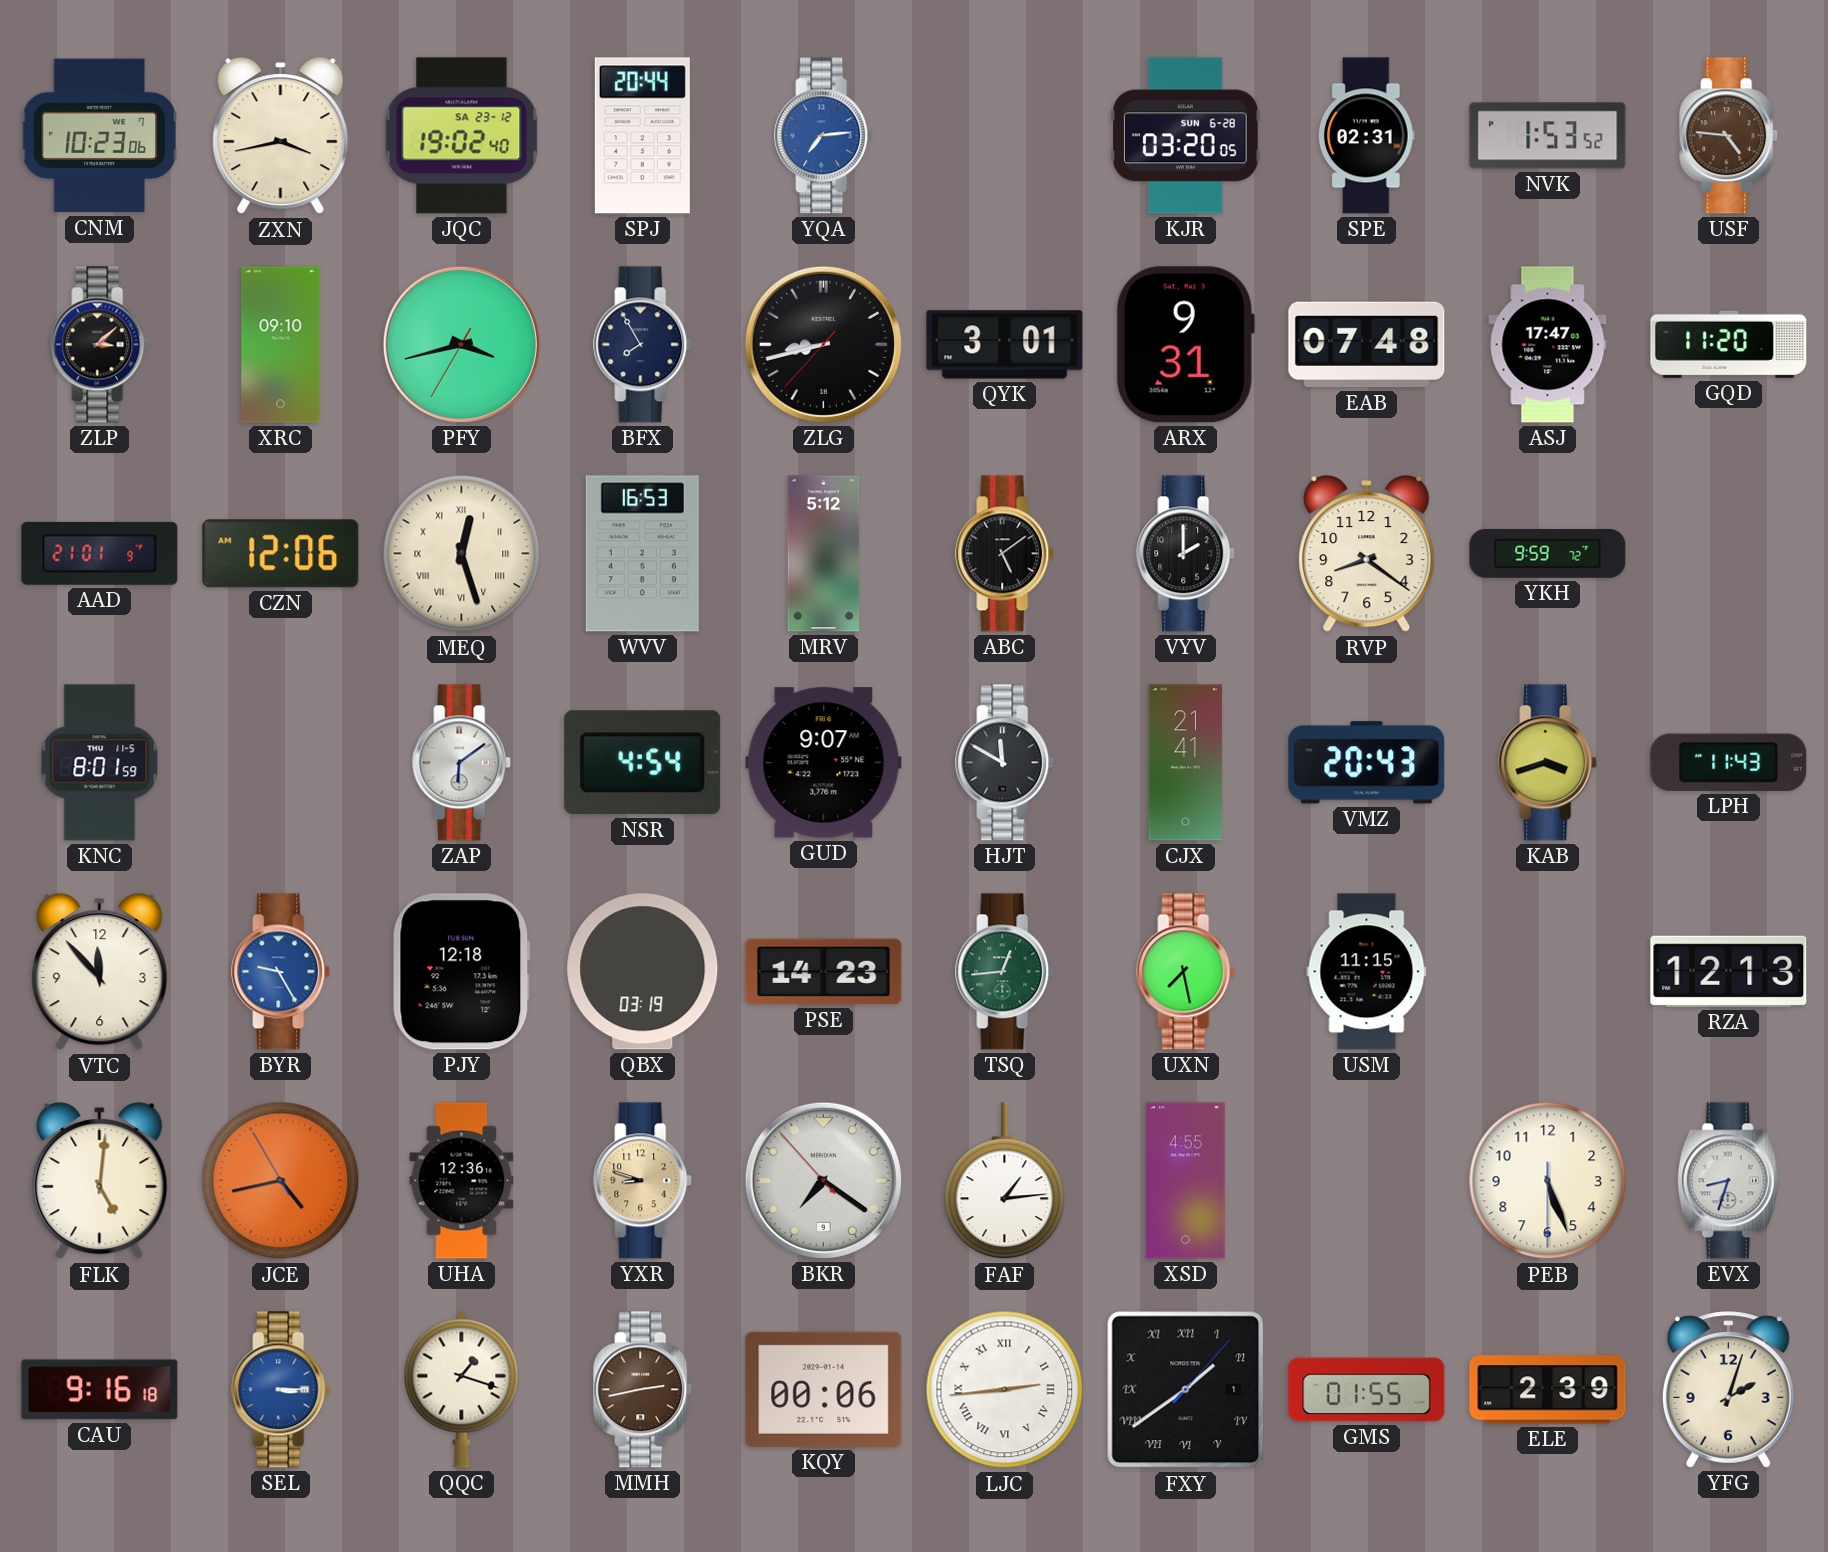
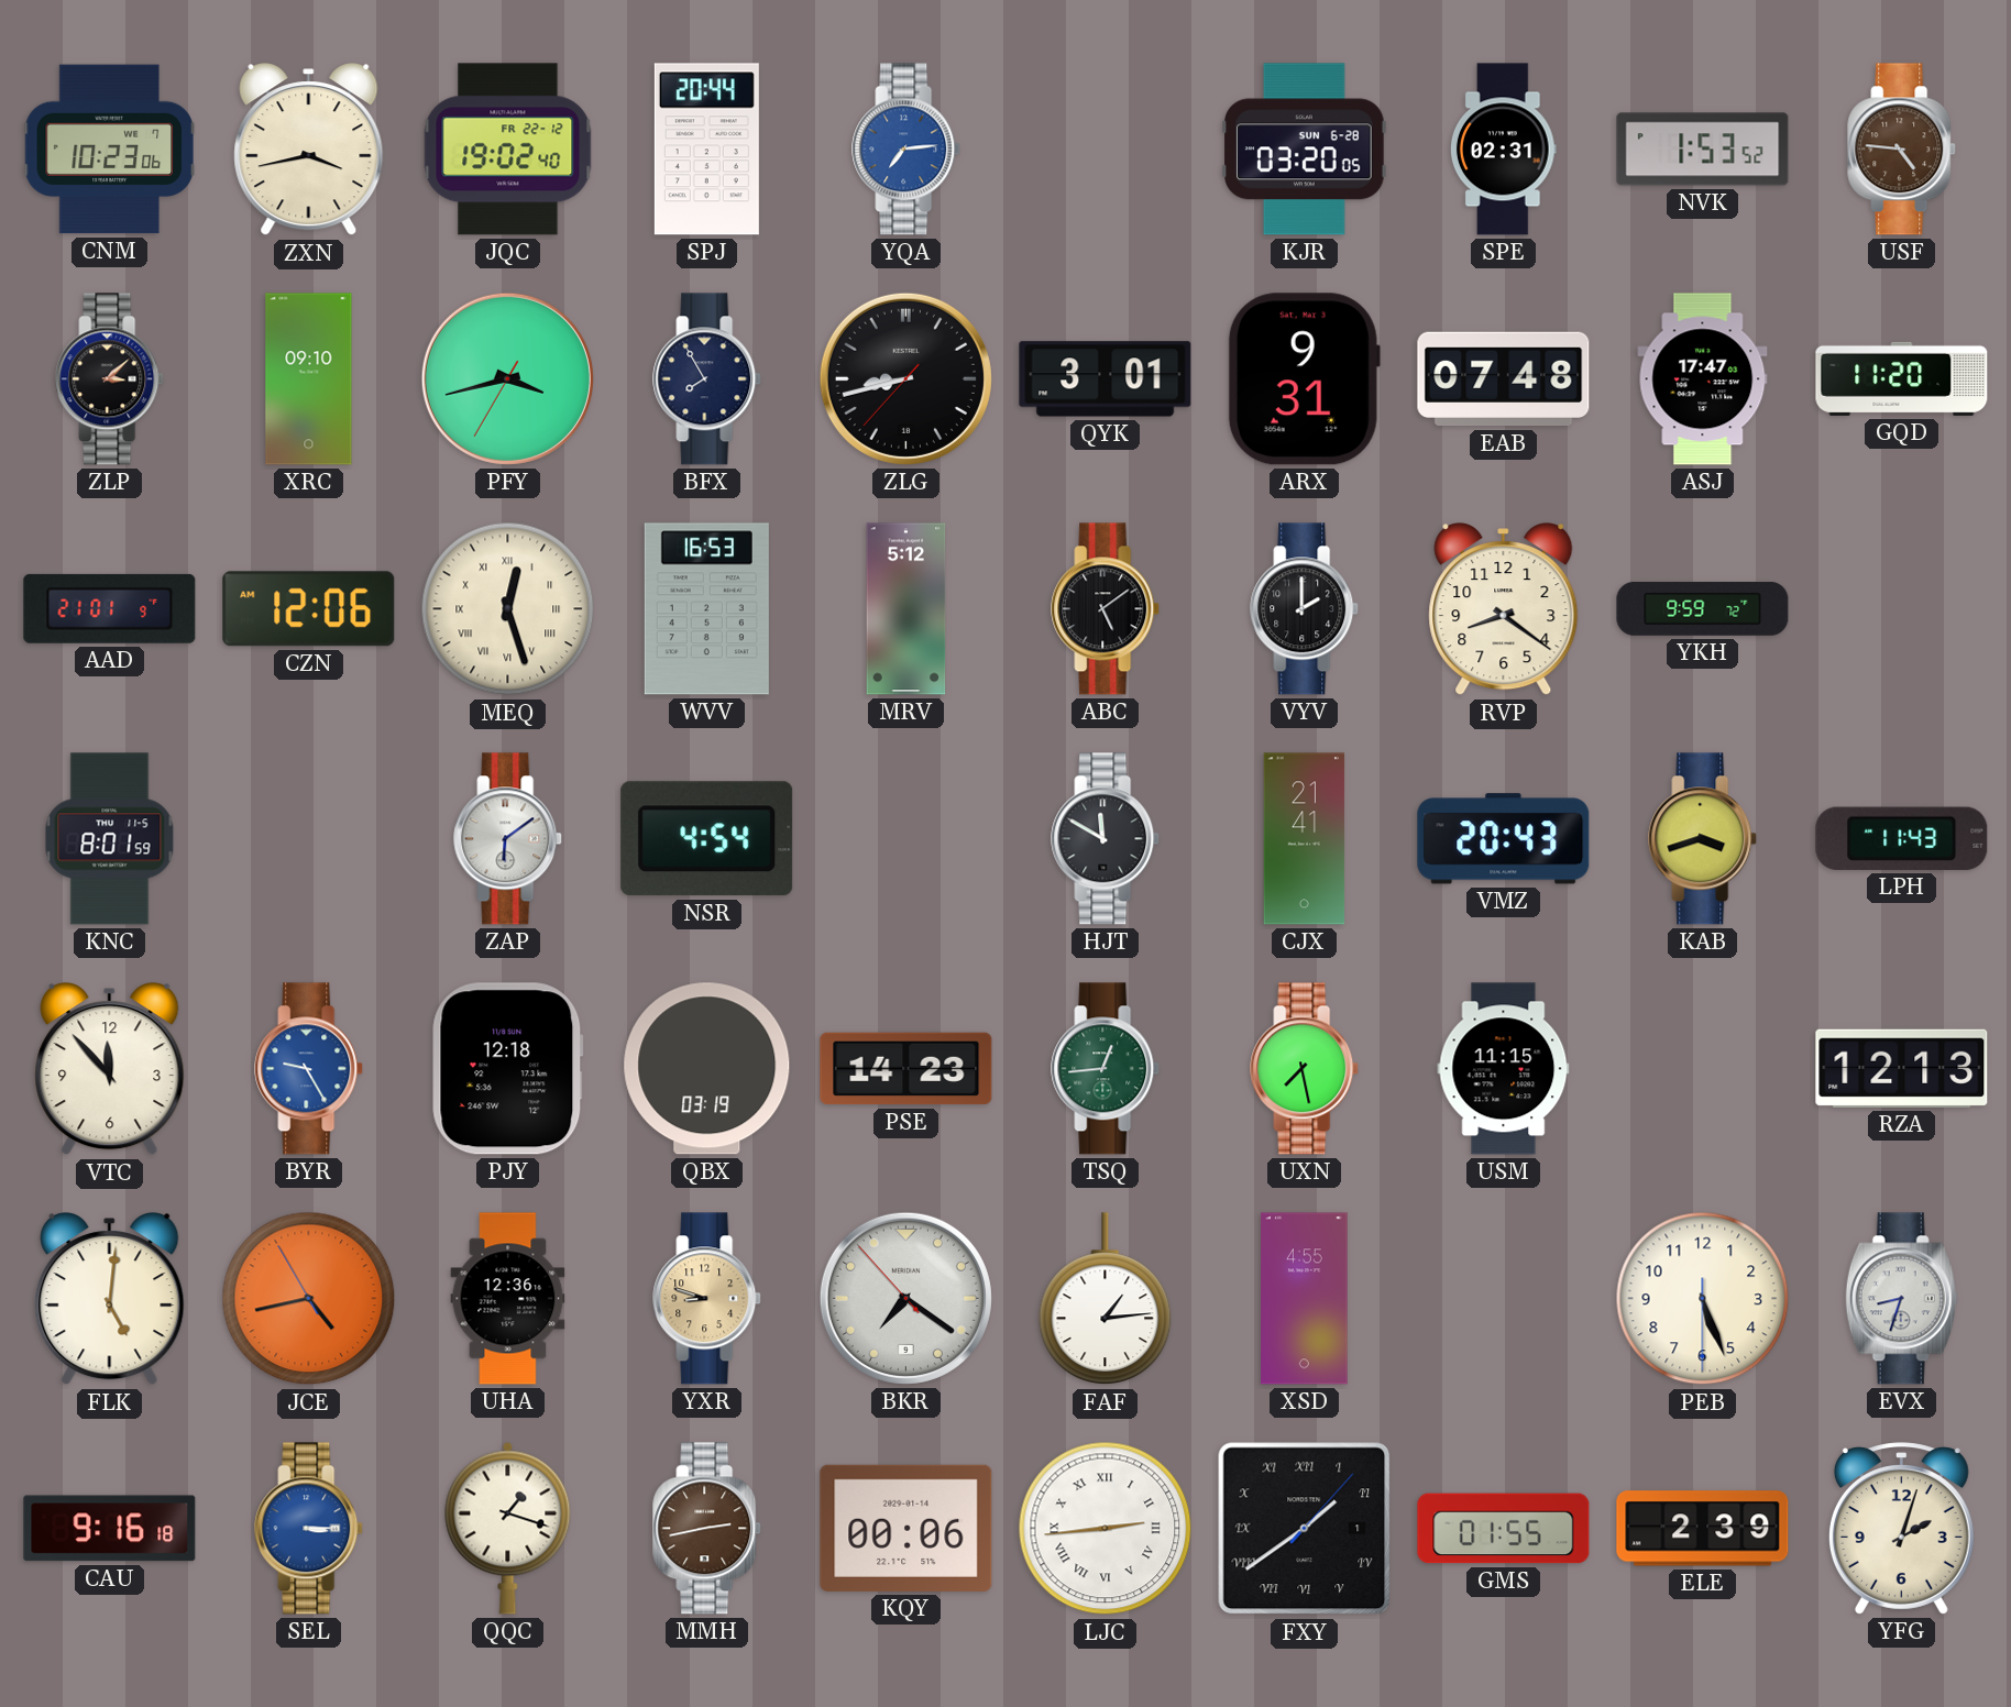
JQC date: SA 23-12 -> FR 22-12
GUD: 9:07 -> none
